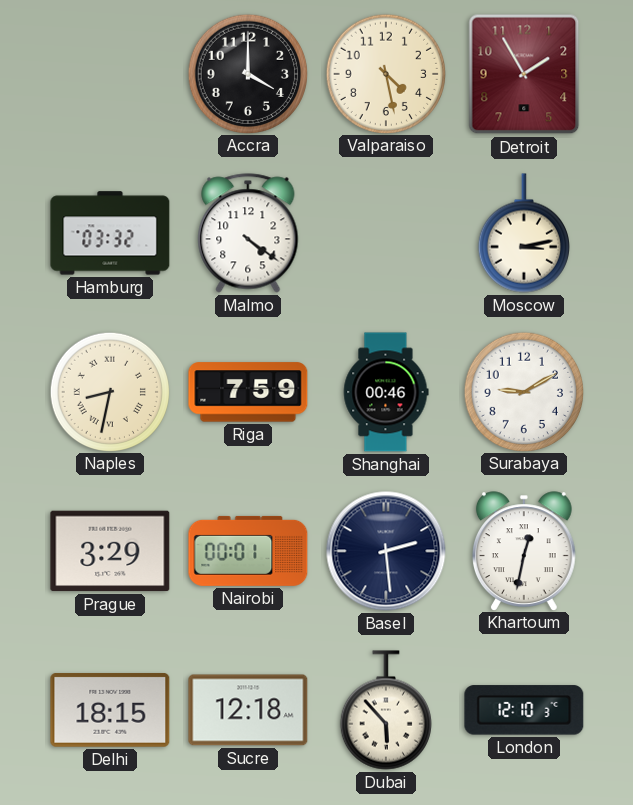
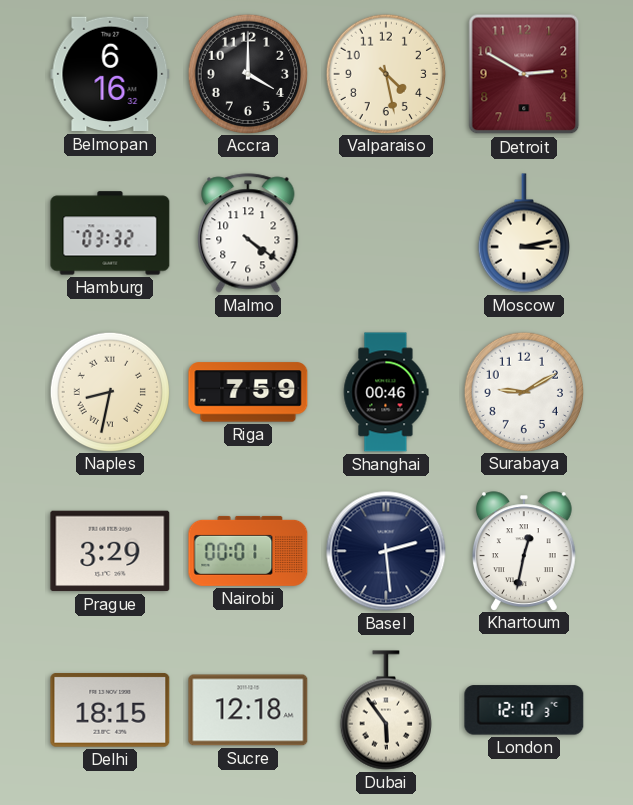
Belmopan: none -> 6:16
Detroit: 1:55 -> 2:50
Dubai: 5:53 -> 5:54
